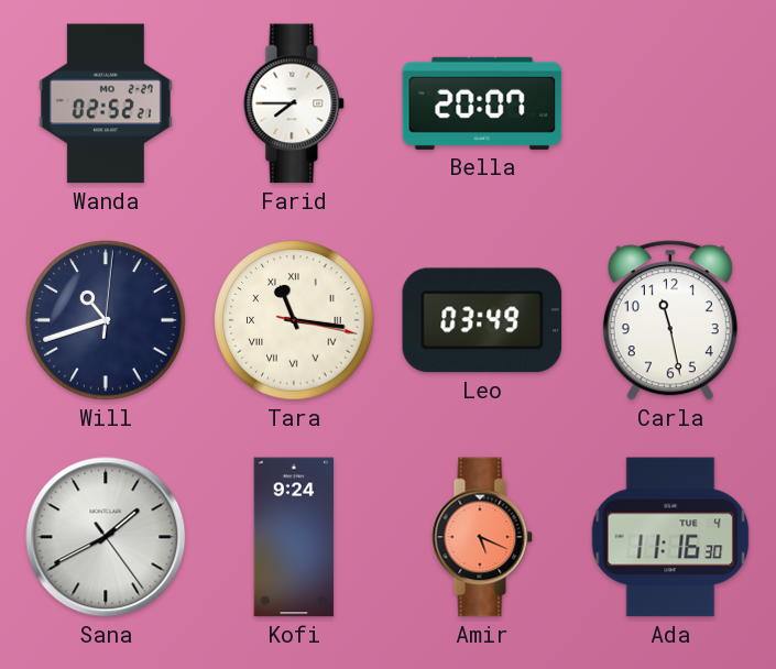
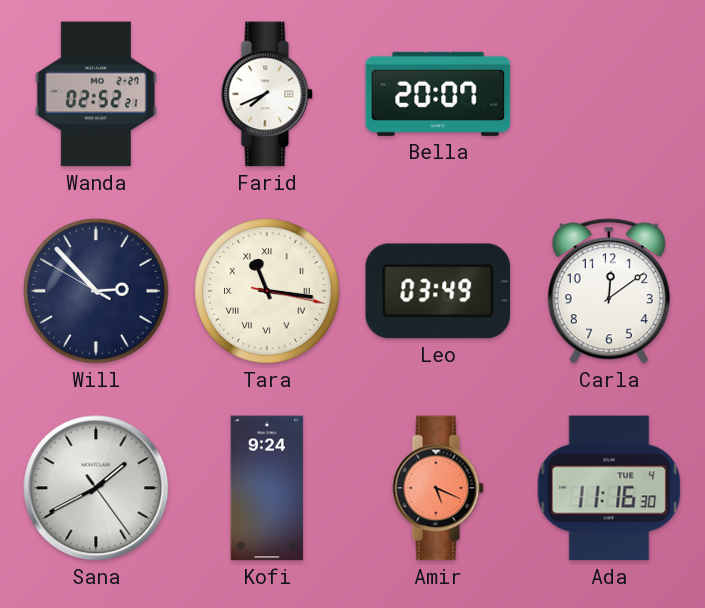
Farid: 7:45 -> 7:41
Will: 10:42 -> 2:52
Carla: 11:28 -> 12:09
